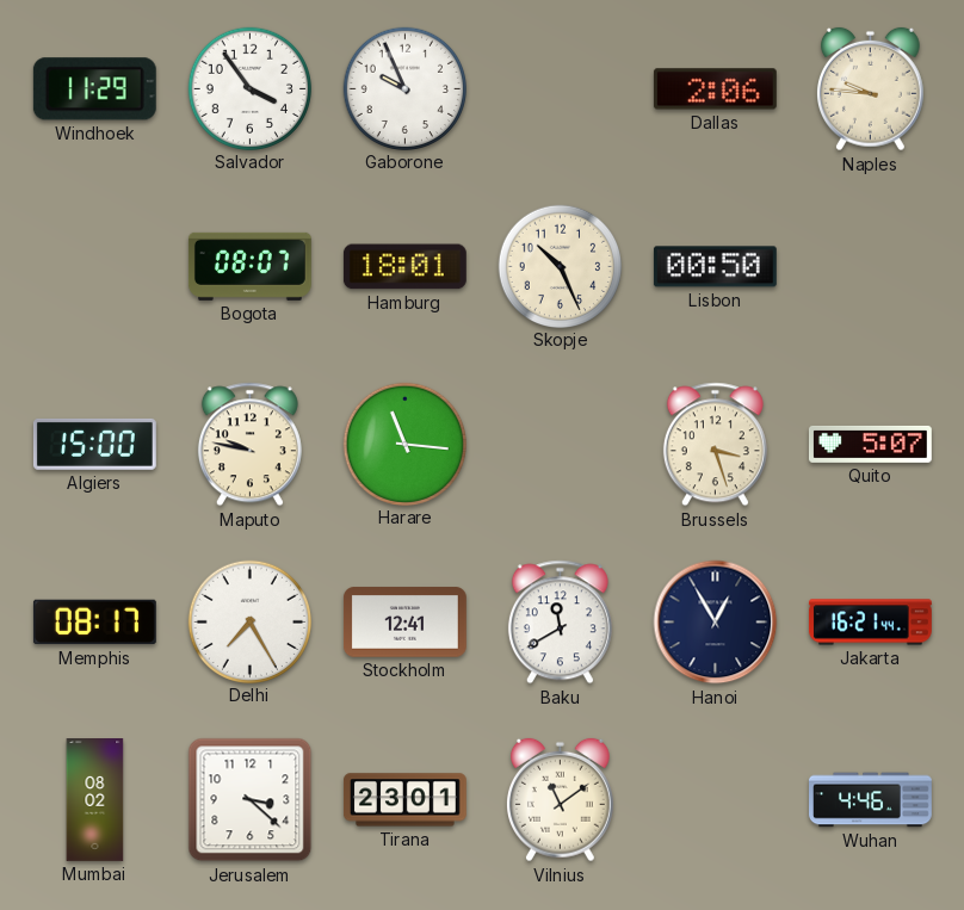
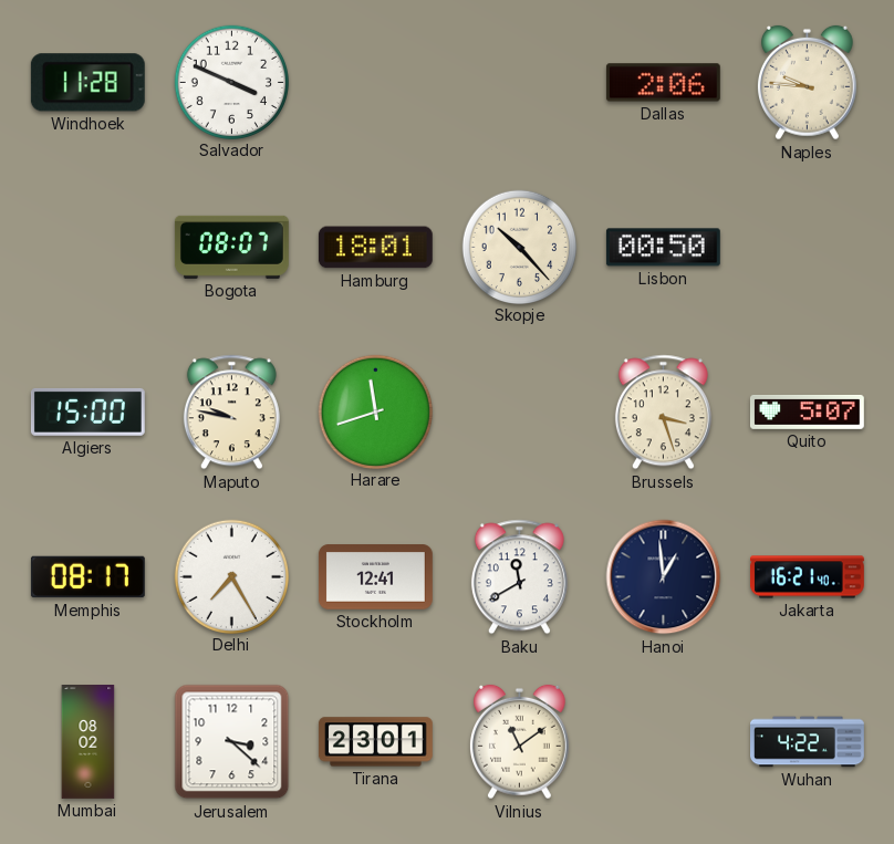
Windhoek: 11:29 -> 11:28
Salvador: 3:54 -> 3:49
Gaborone: 9:56 -> none
Skopje: 10:26 -> 10:23
Harare: 11:16 -> 11:42
Hanoi: 12:55 -> 12:59
Jakarta: 16:21:44 -> 16:21:40
Wuhan: 4:46 -> 4:22
